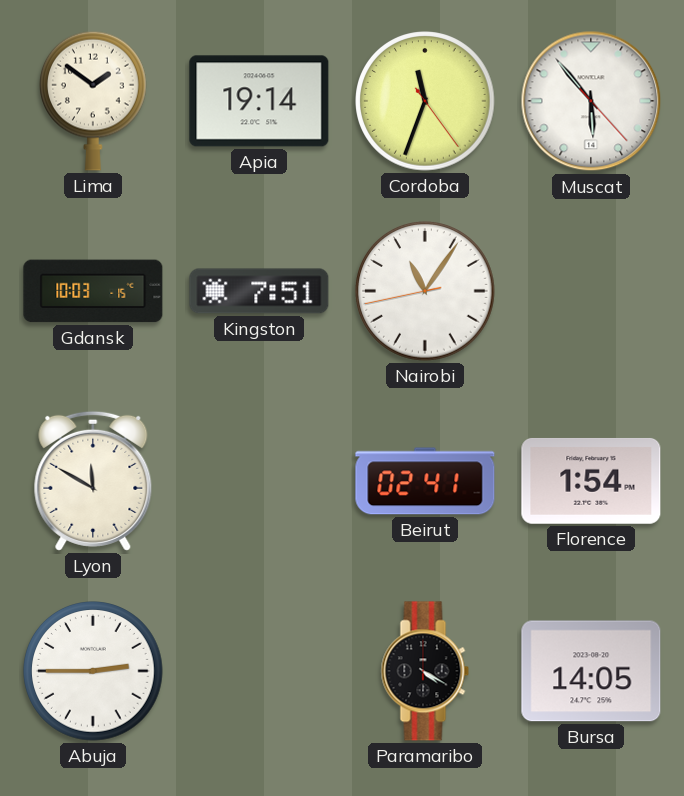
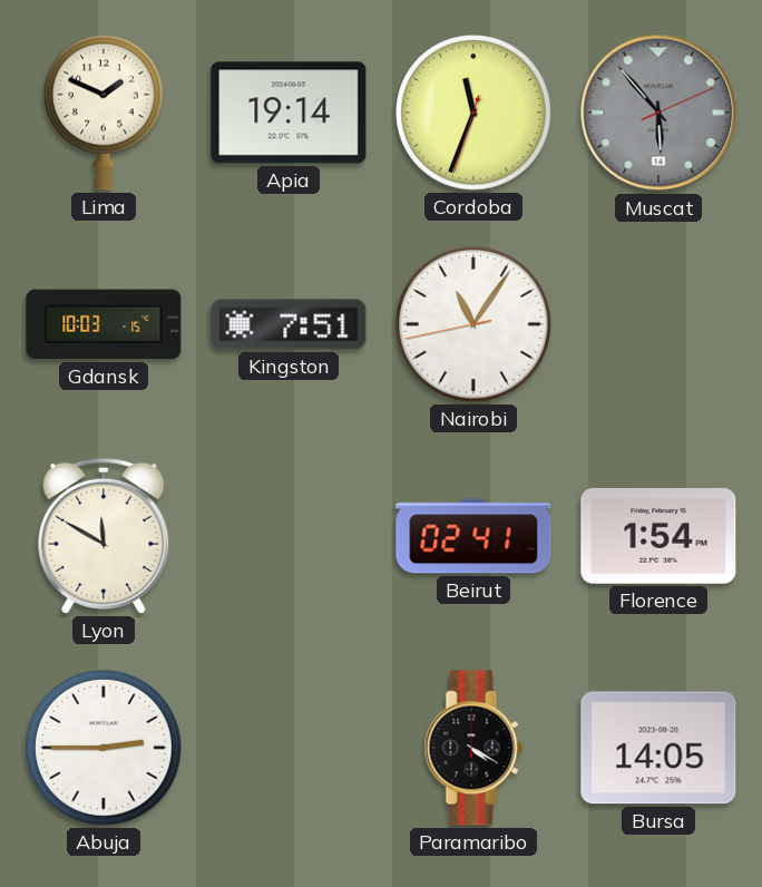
Lima: 1:51 -> 1:49
Cordoba: 11:33:24 -> 11:33:33
Muscat: 5:53:23 -> 5:53:11
Muscat dial: white -> grey
